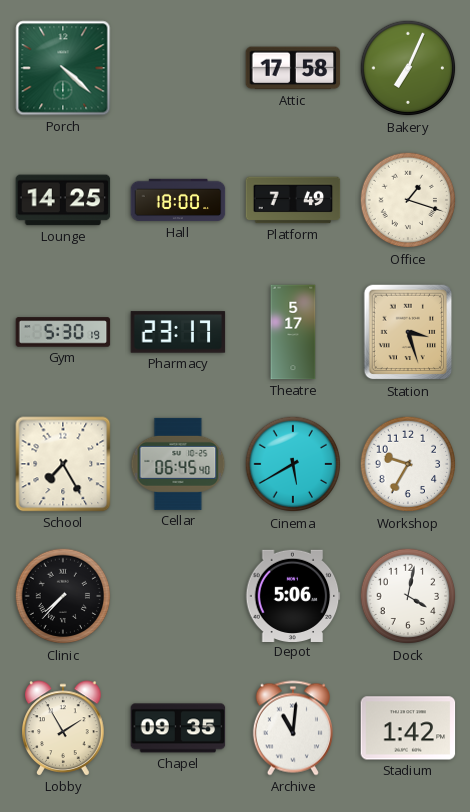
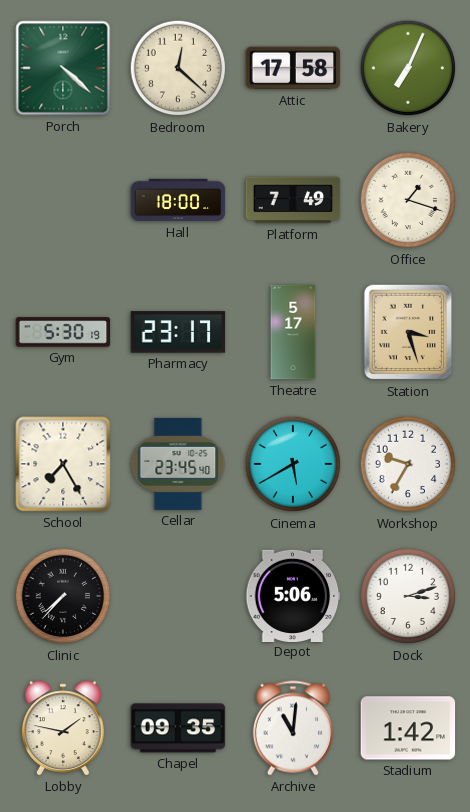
Bedroom: none -> 12:22
Lounge: 14:25 -> none
Cellar: 06:45 -> 23:45
Dock: 4:02 -> 3:12
Lobby: 1:55 -> 1:47
